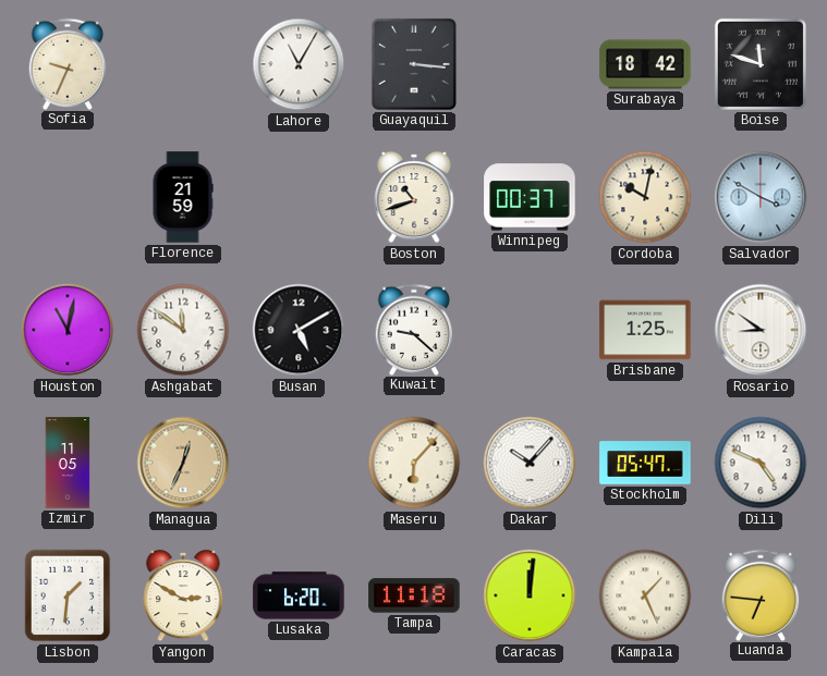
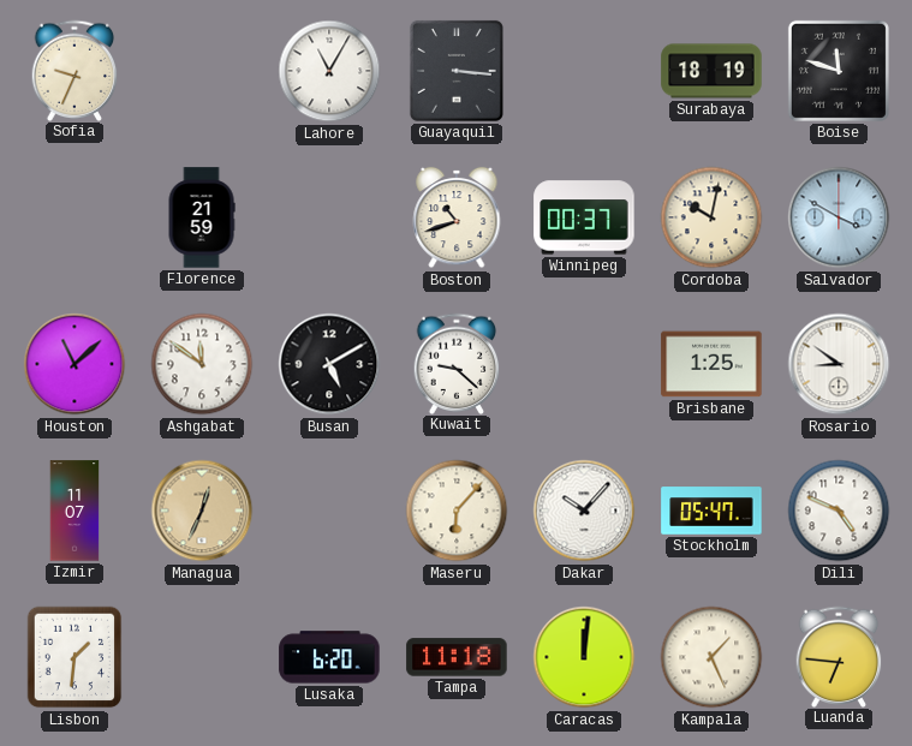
Surabaya: 18:42 -> 18:19
Houston: 11:02 -> 11:08
Izmir: 11:05 -> 11:07
Yangon: 2:50 -> none
